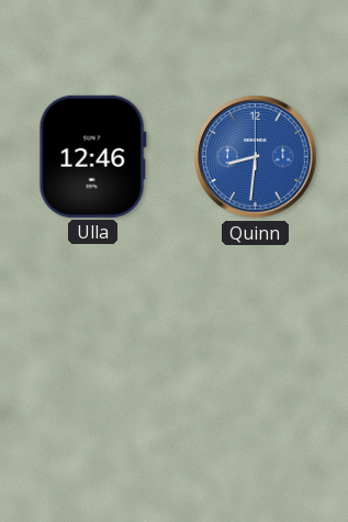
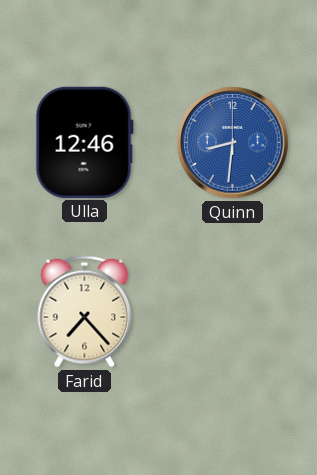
Farid: none -> 7:23
